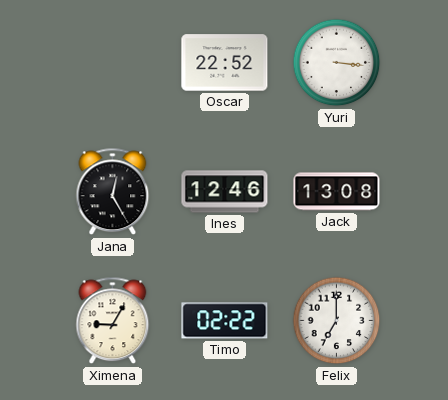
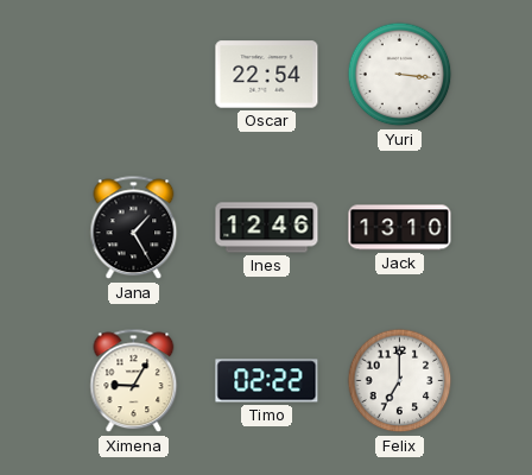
Oscar: 22:52 -> 22:54
Jana: 12:25 -> 1:25
Jack: 13:08 -> 13:10
